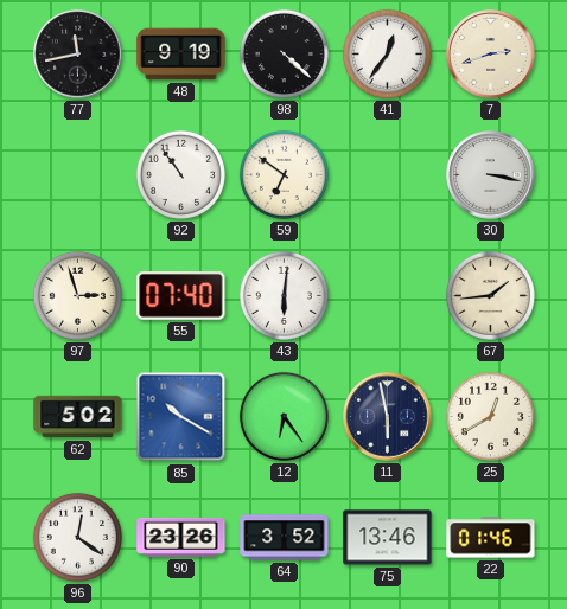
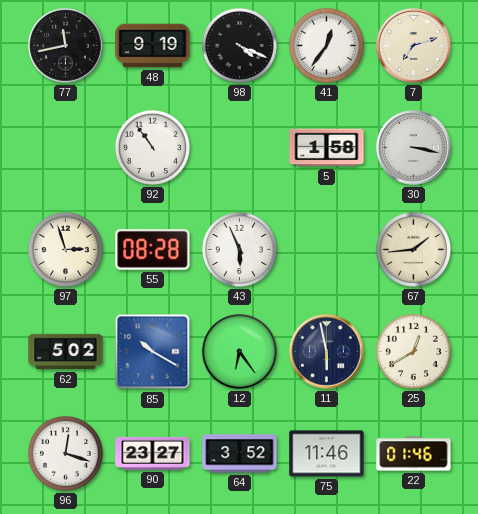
98: 4:22 -> 4:19
7: 2:42 -> 7:12
59: 6:51 -> none
5: none -> 1:58
55: 07:40 -> 08:28
43: 6:01 -> 5:56
96: 12:21 -> 12:18
90: 23:26 -> 23:27
75: 13:46 -> 11:46
